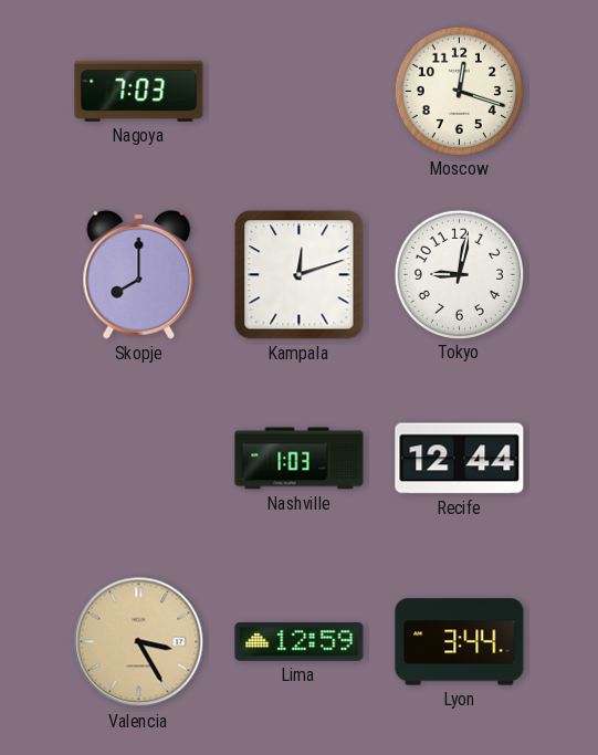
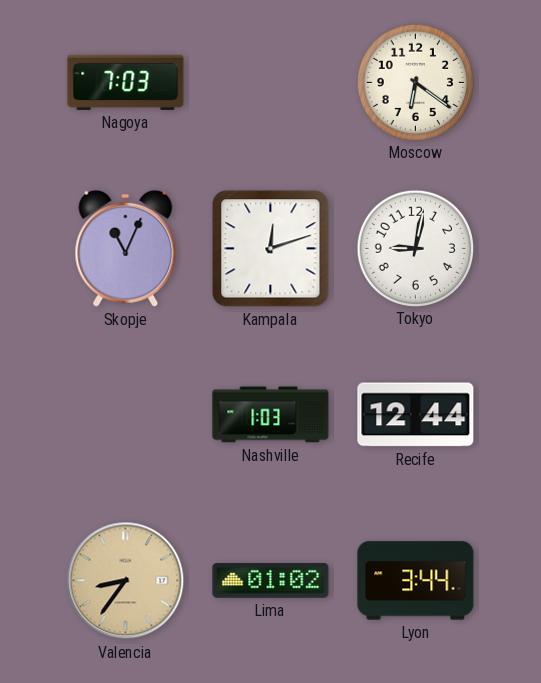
Moscow: 12:18 -> 6:21
Skopje: 8:00 -> 11:04
Valencia: 3:25 -> 8:36
Lima: 12:59 -> 01:02
